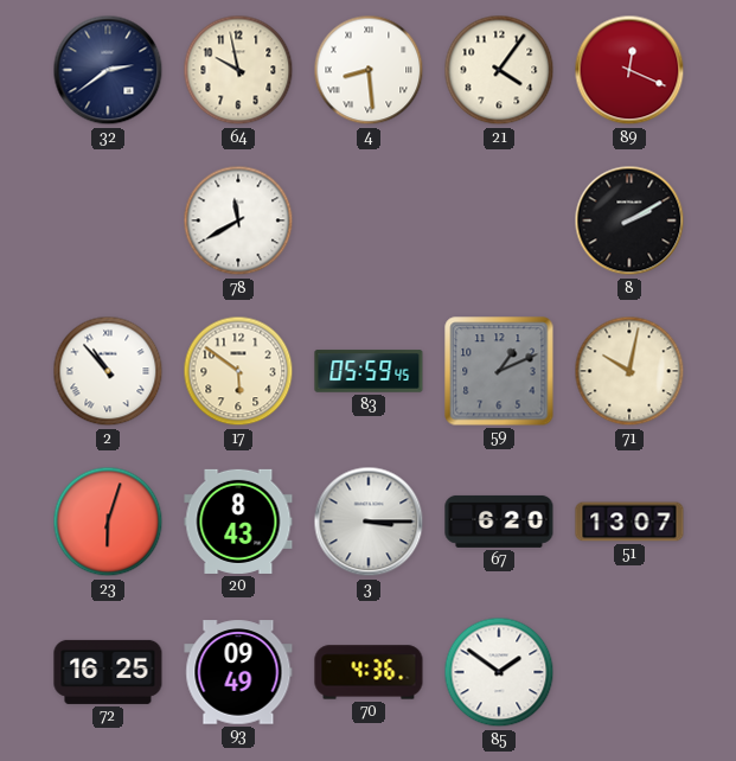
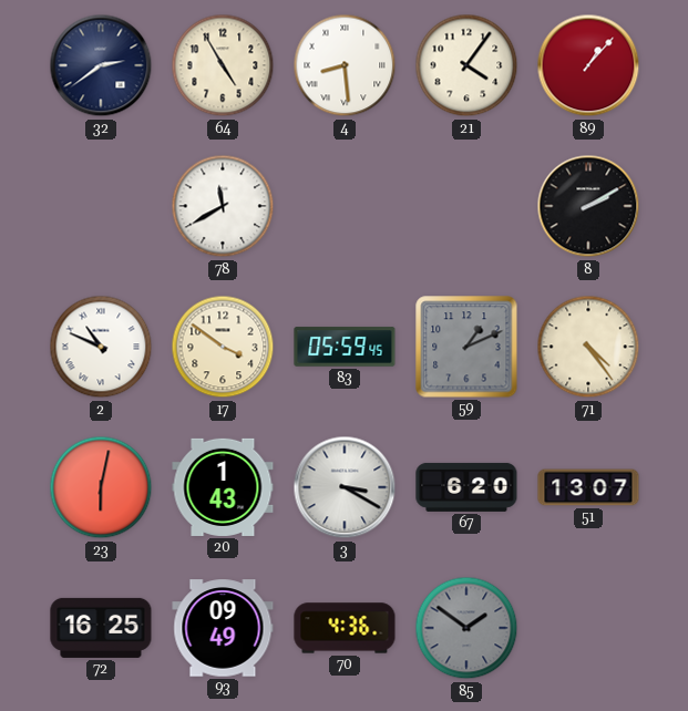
64: 9:58 -> 4:55
89: 12:19 -> 1:07
2: 10:53 -> 10:49
17: 5:51 -> 3:51
71: 10:02 -> 4:24
23: 6:03 -> 6:02
20: 8:43 -> 1:43
3: 3:15 -> 3:20
85 dial: white -> grey
